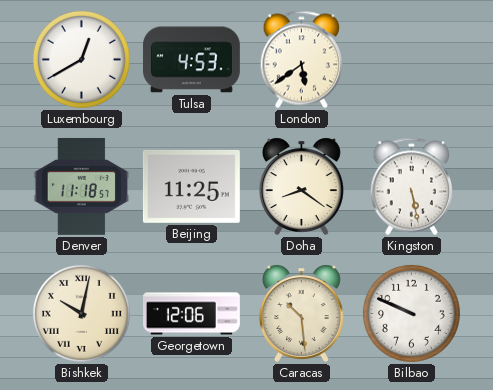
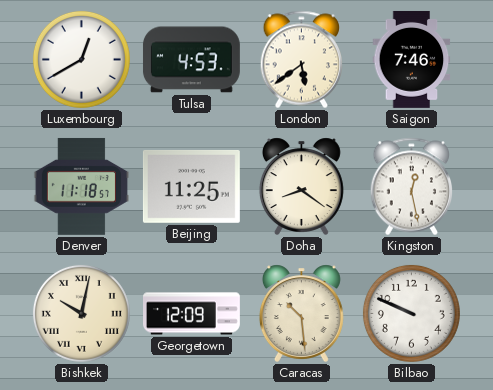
Saigon: none -> 7:46
Kingston: 5:28 -> 12:28
Georgetown: 12:06 -> 12:09
